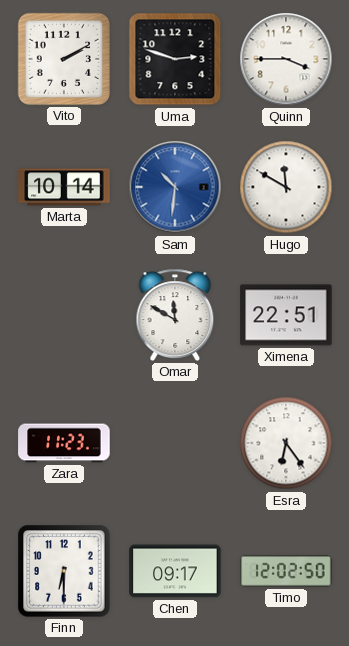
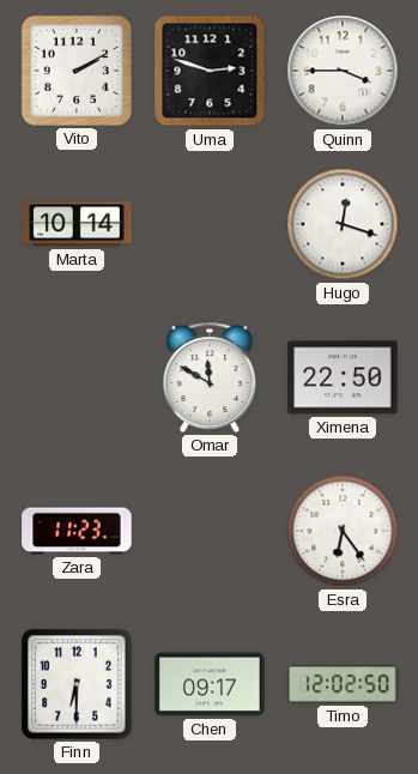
Sam: 10:31 -> none
Hugo: 11:50 -> 12:18
Ximena: 22:51 -> 22:50
